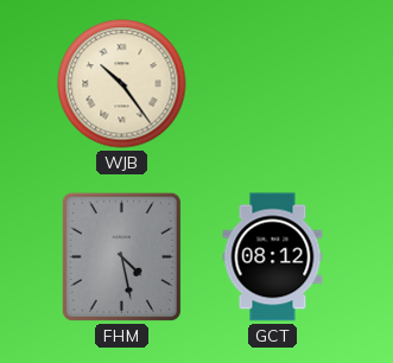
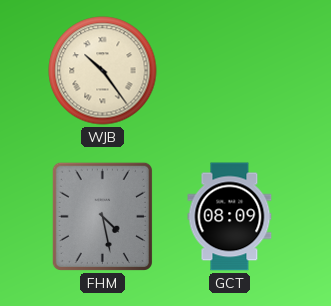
GCT: 08:12 -> 08:09
